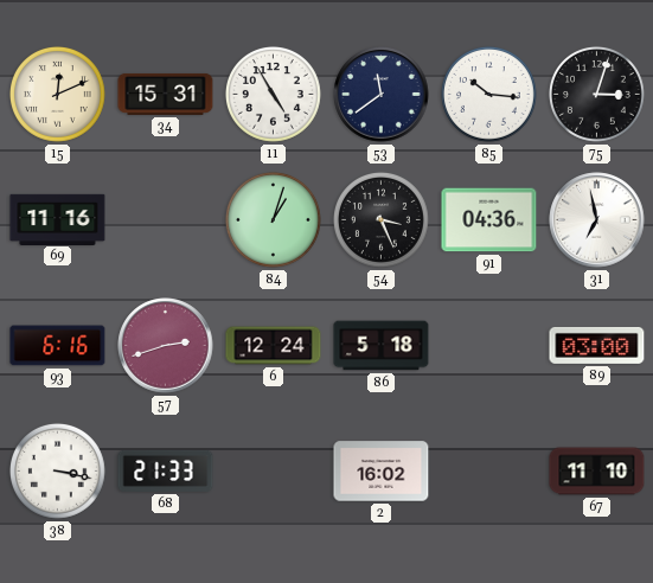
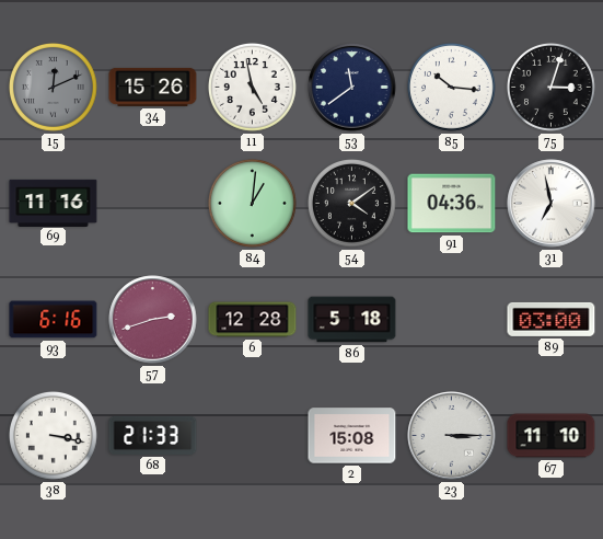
15 dial: cream -> grey
34: 15:31 -> 15:26
11: 4:55 -> 4:58
84: 1:03 -> 1:01
54: 3:26 -> 4:09
6: 12:24 -> 12:28
2: 16:02 -> 15:08
23: none -> 3:15
